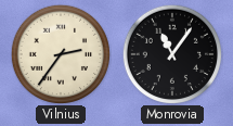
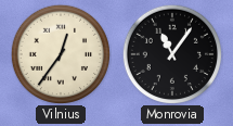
Vilnius: 2:36 -> 12:36
